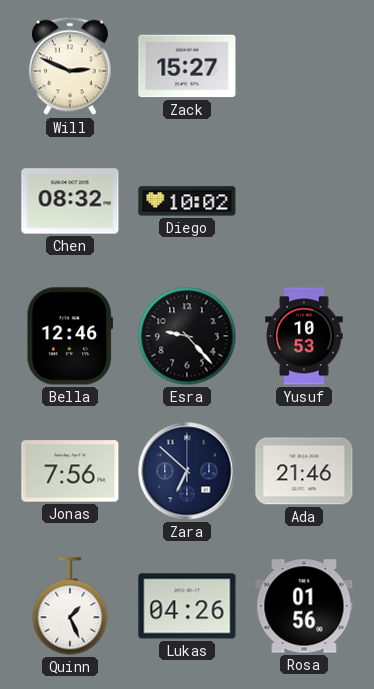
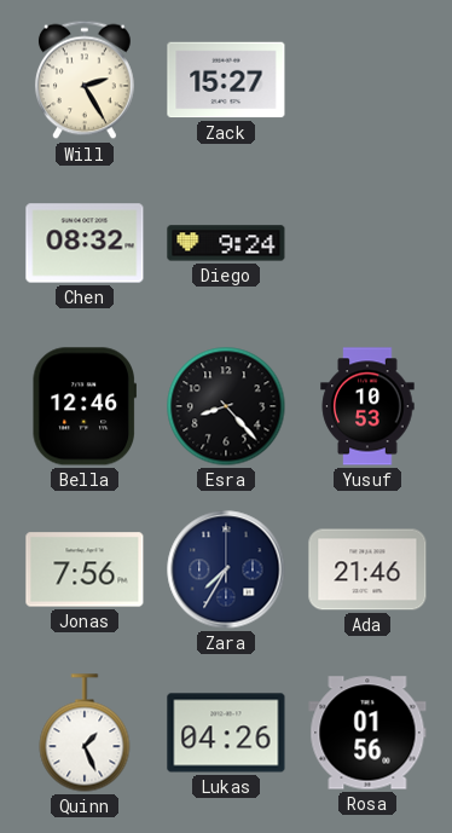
Will: 2:49 -> 2:25
Diego: 10:02 -> 9:24
Esra: 9:23 -> 8:23
Zara: 6:52 -> 7:35
